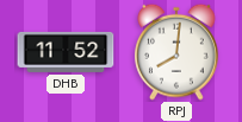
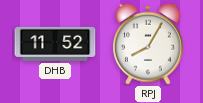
RPJ: 8:01 -> 8:05
